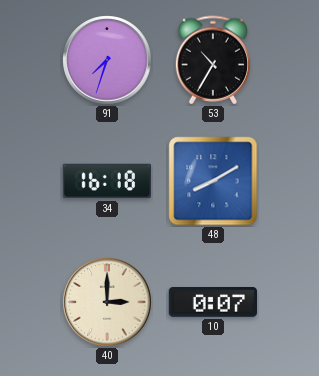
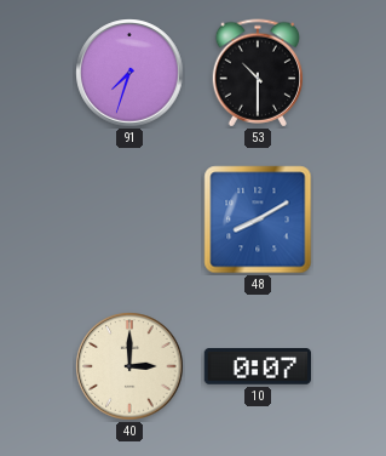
53: 10:35 -> 10:30
34: 16:18 -> none
